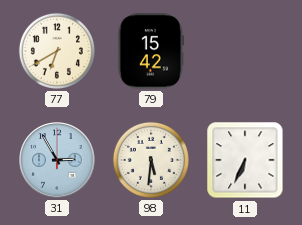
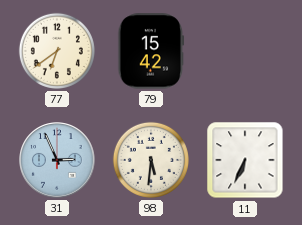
77: 6:40 -> 6:39
31: 2:55 -> 2:56
